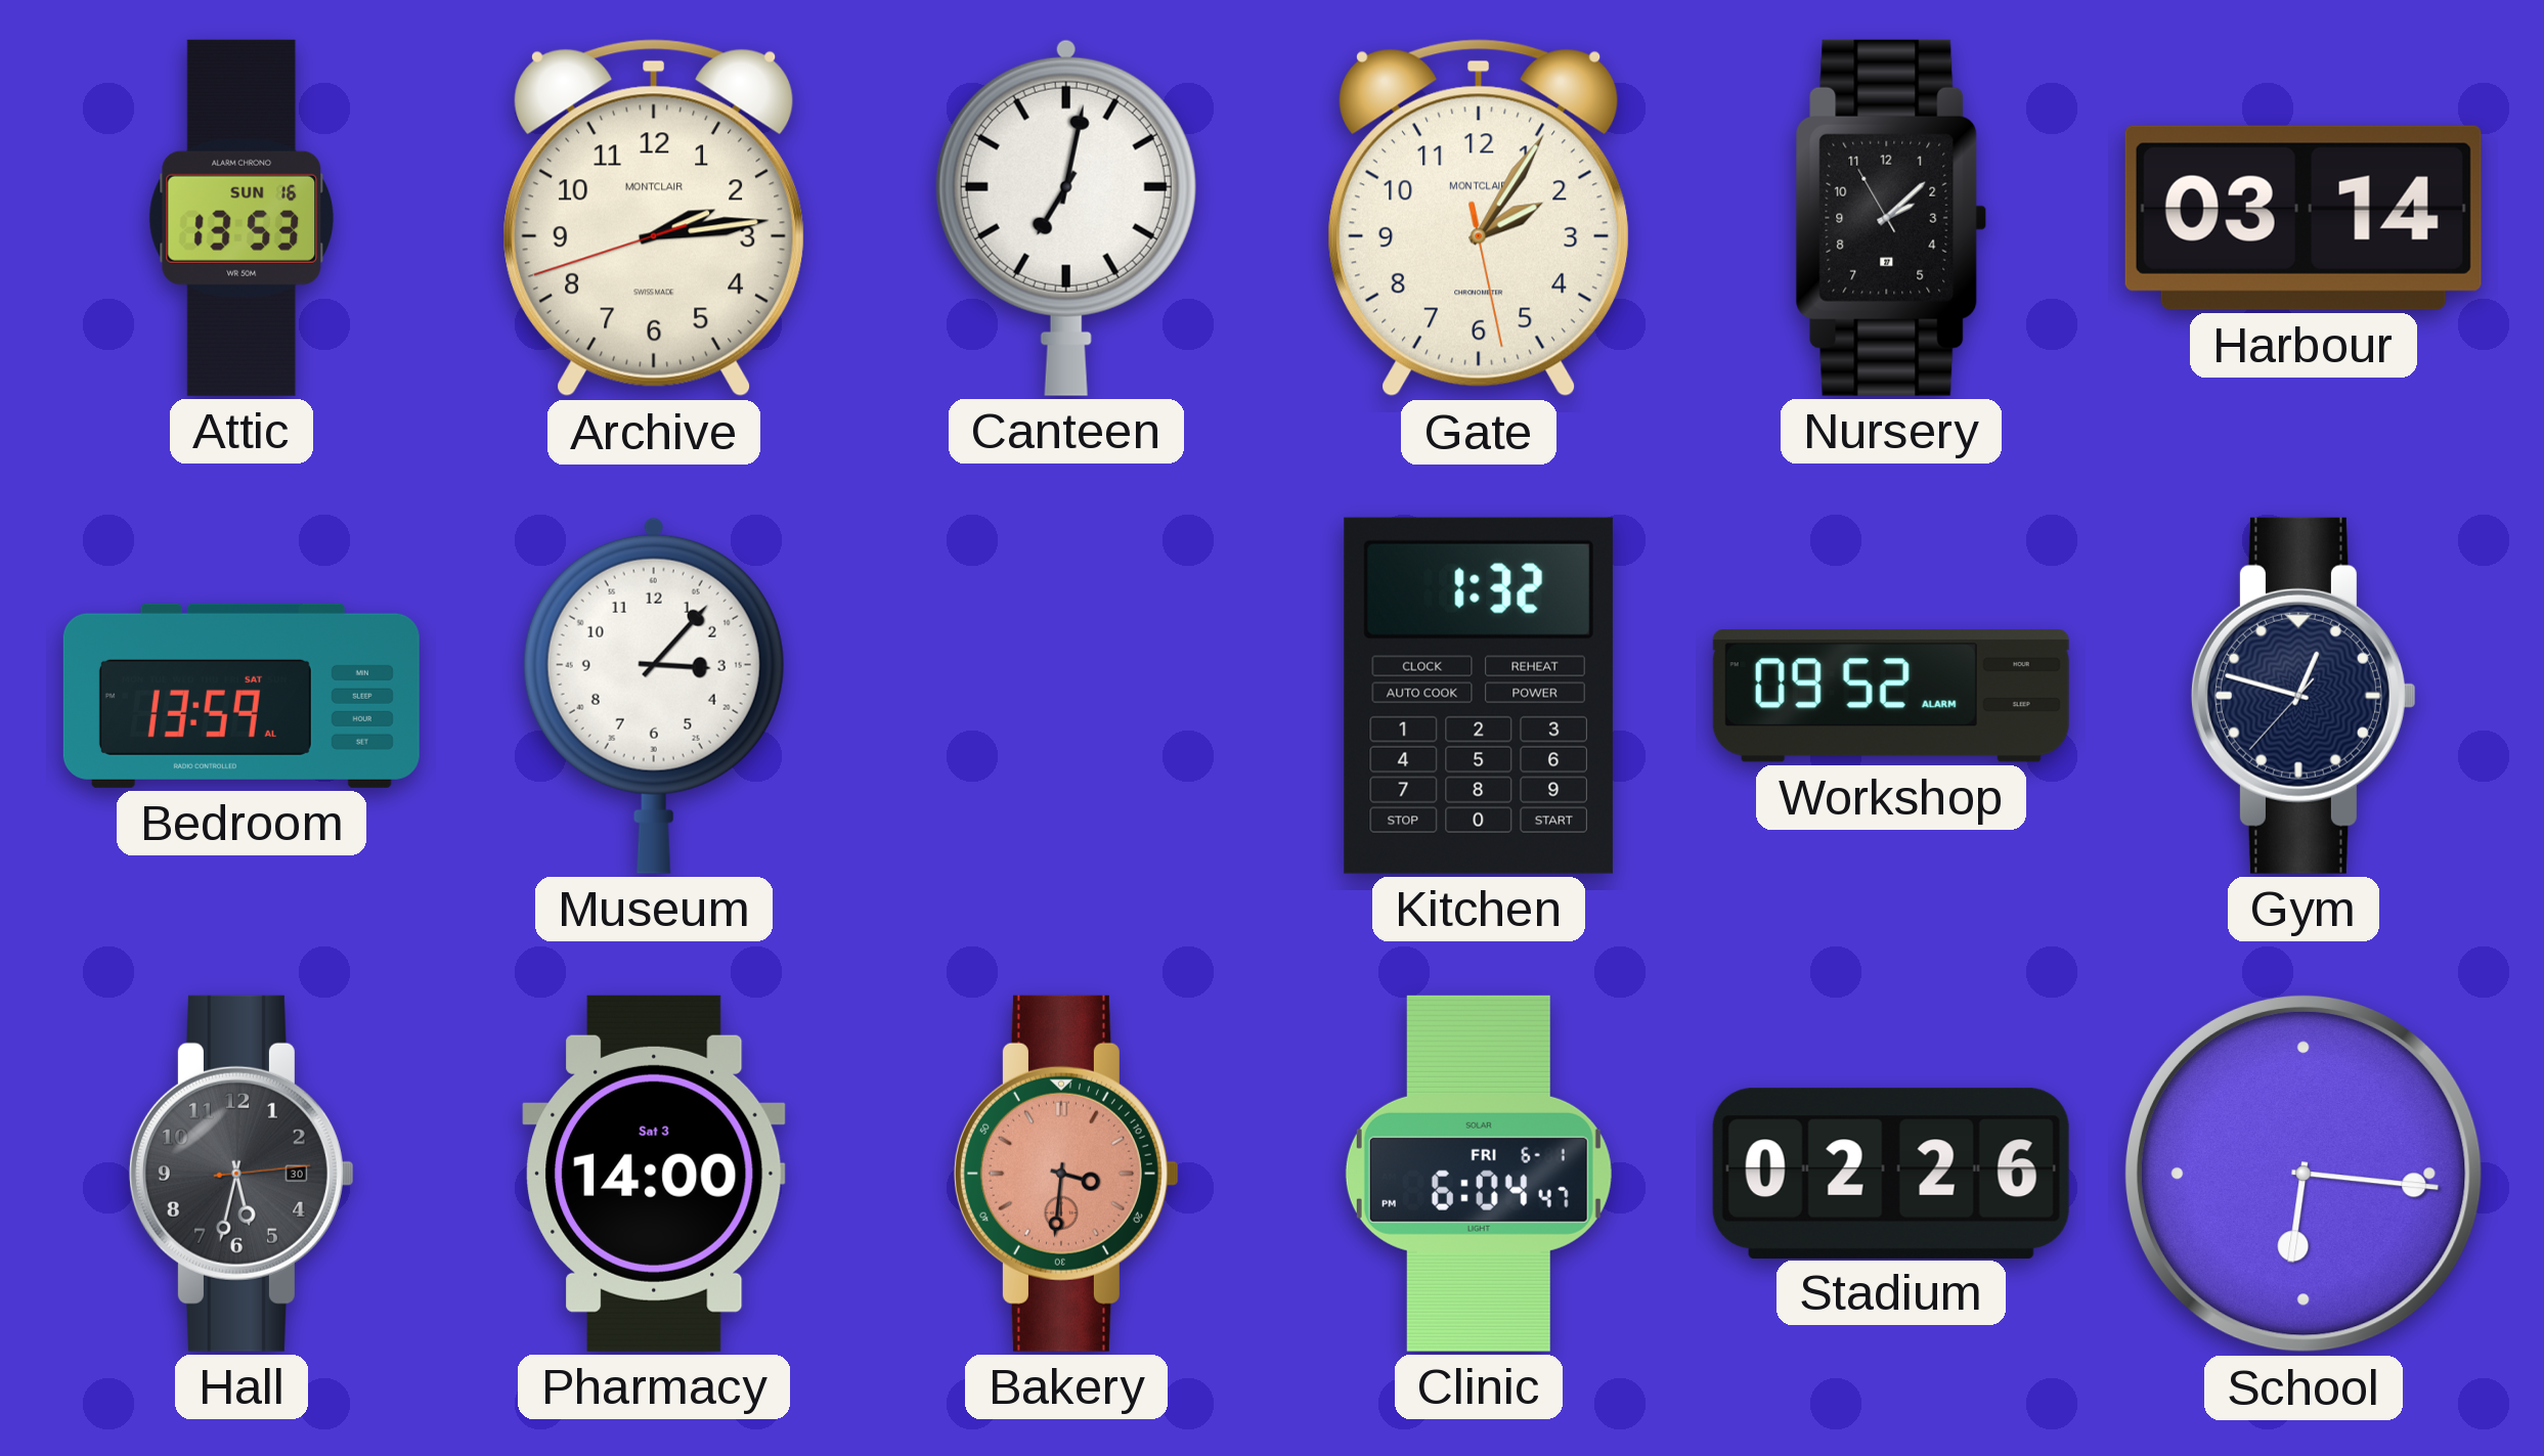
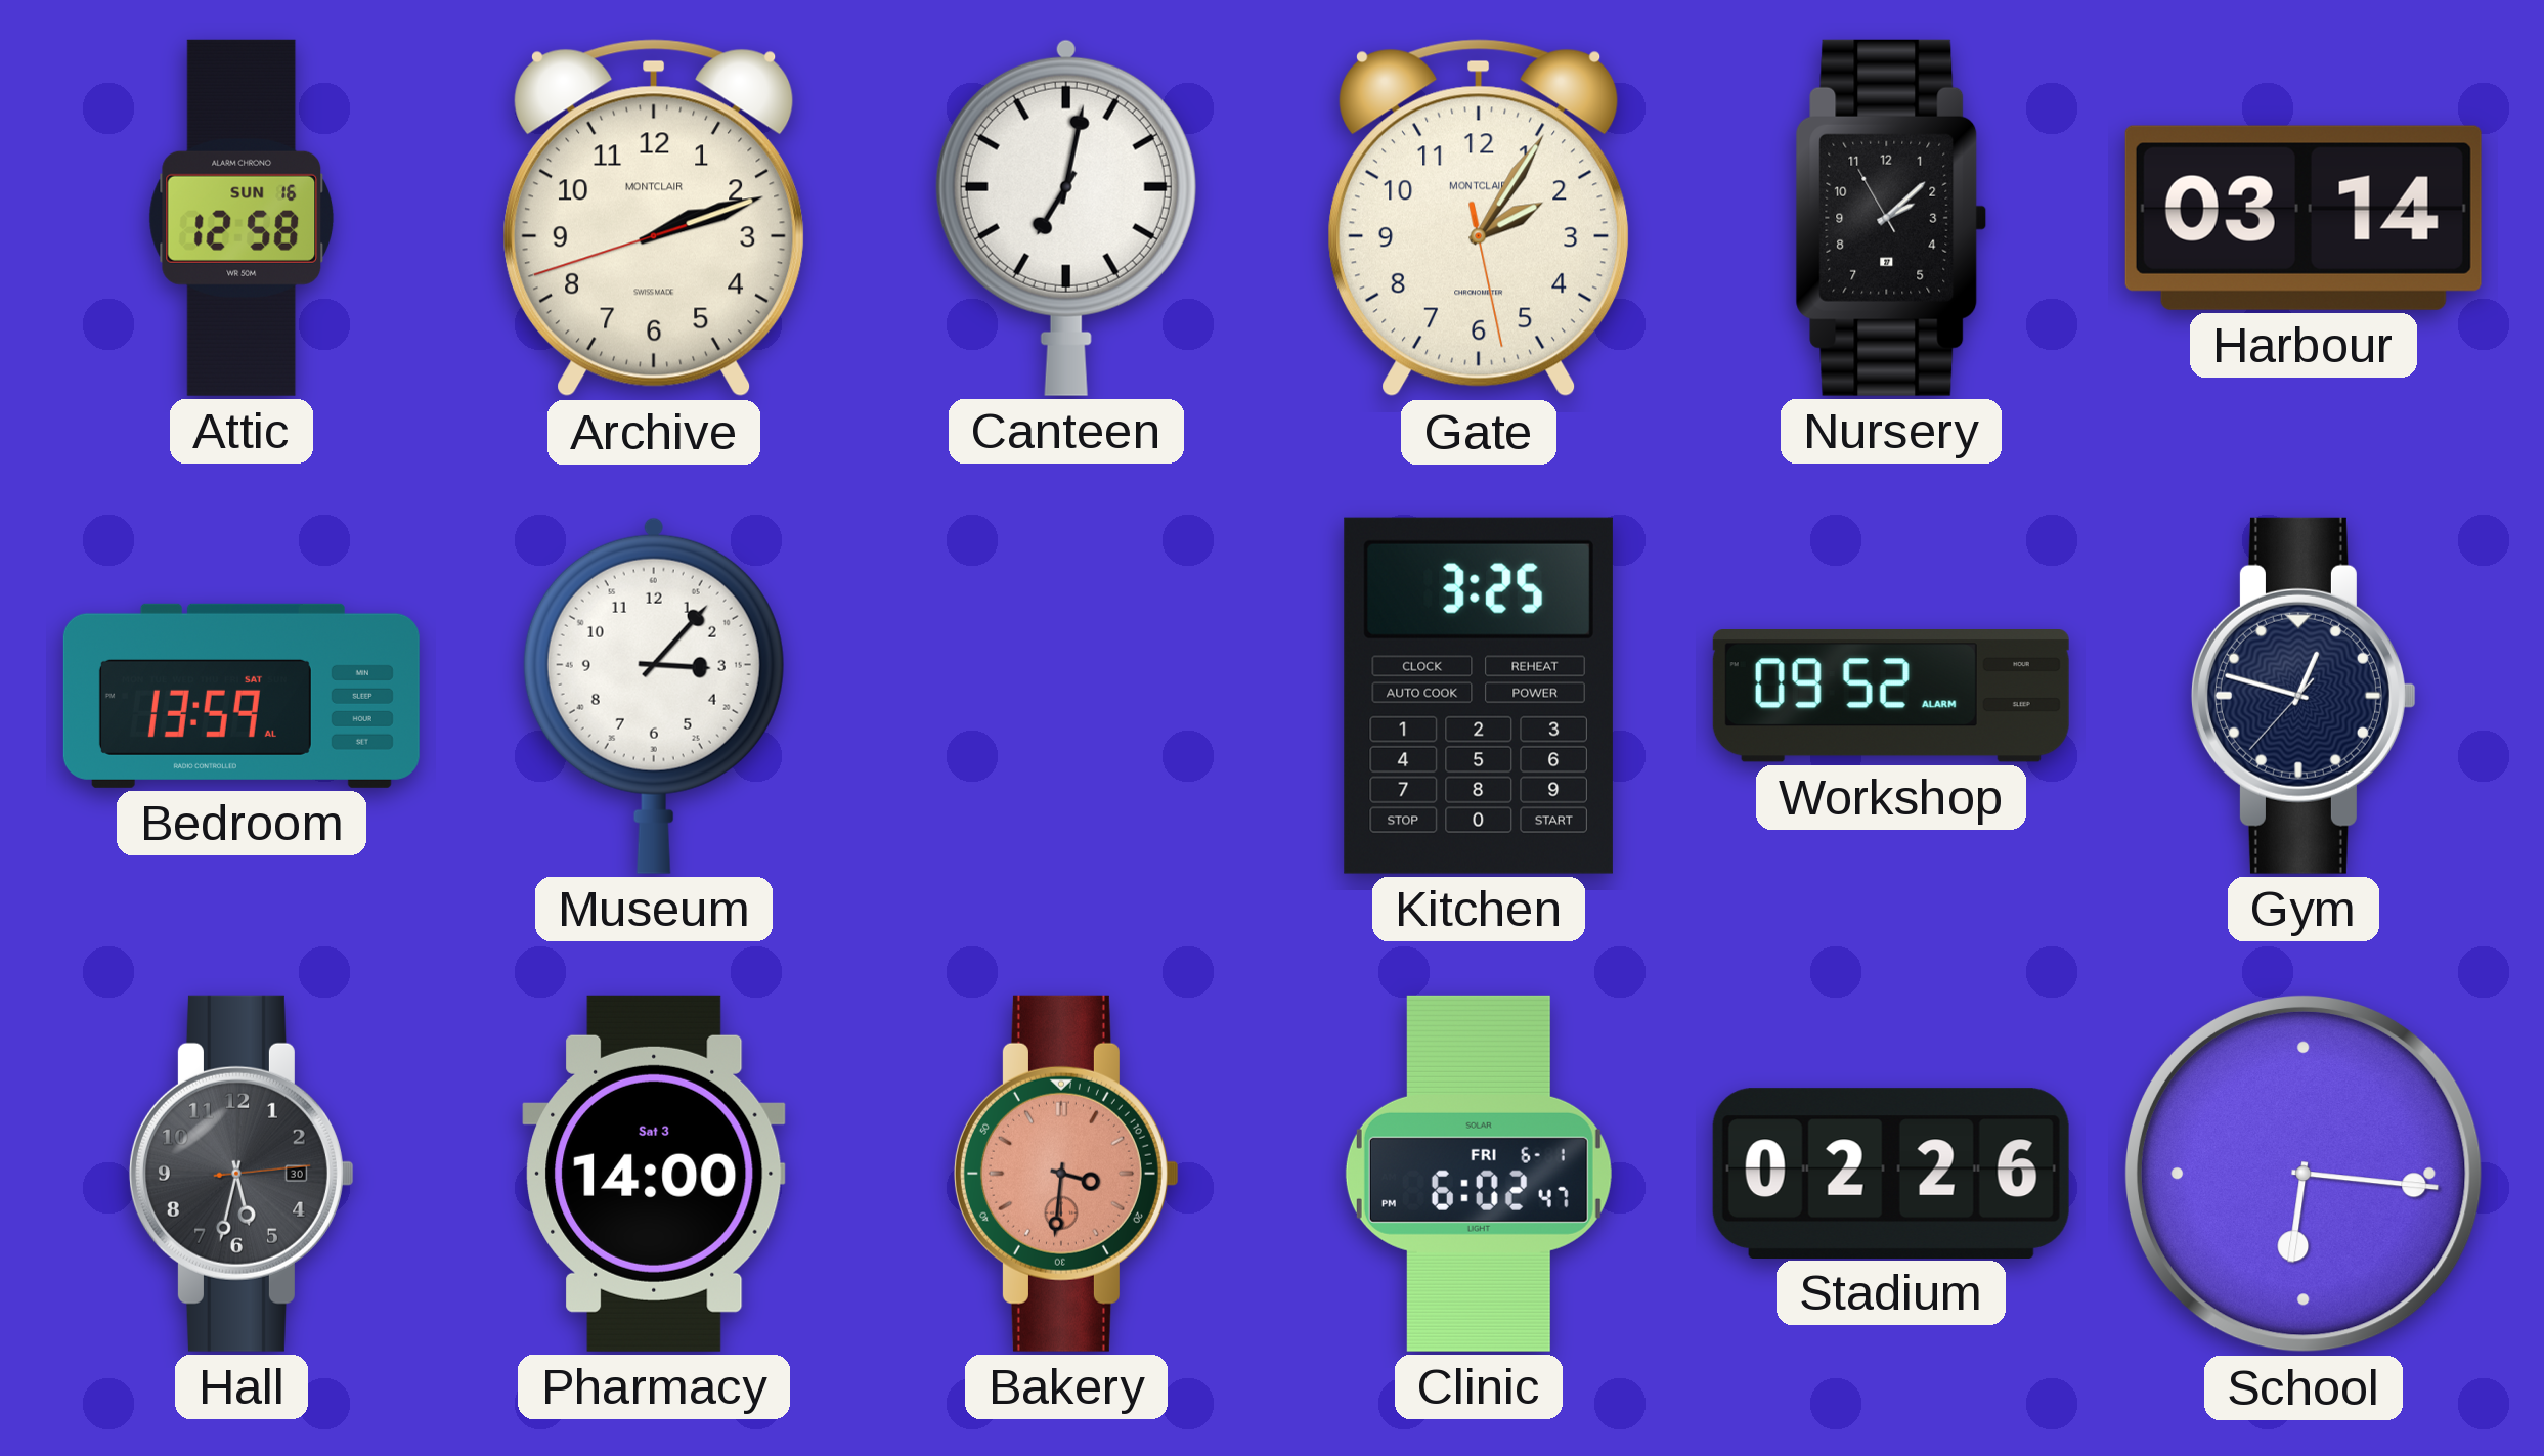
Attic: 13:53 -> 12:58
Archive: 2:13 -> 2:11
Kitchen: 1:32 -> 3:25
Clinic: 6:04 -> 6:02
